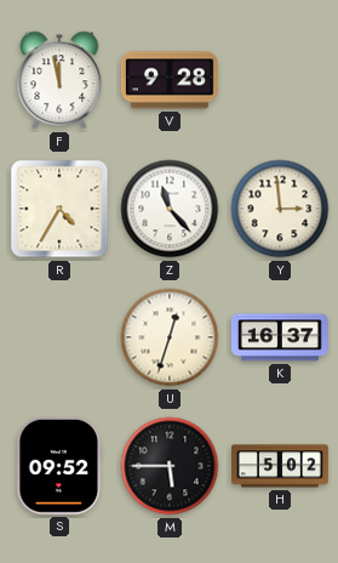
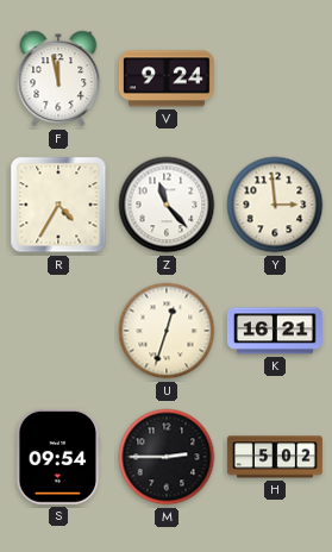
V: 9:28 -> 9:24
K: 16:37 -> 16:21
S: 09:52 -> 09:54
M: 5:45 -> 2:45
